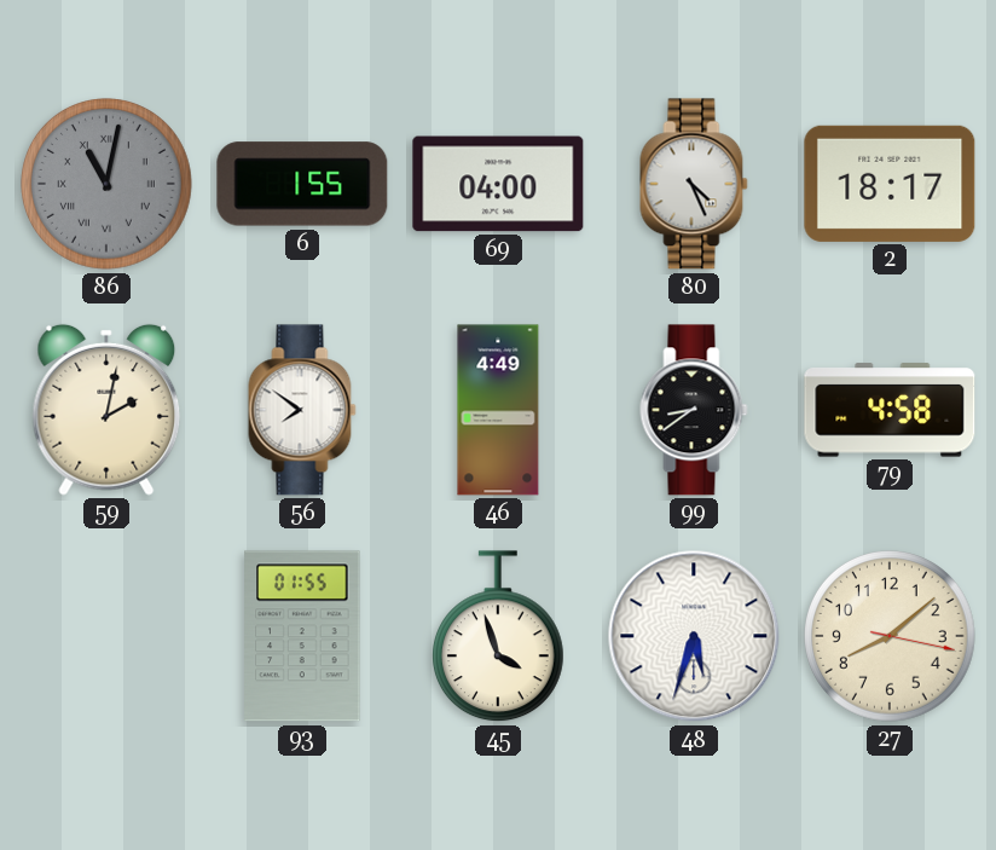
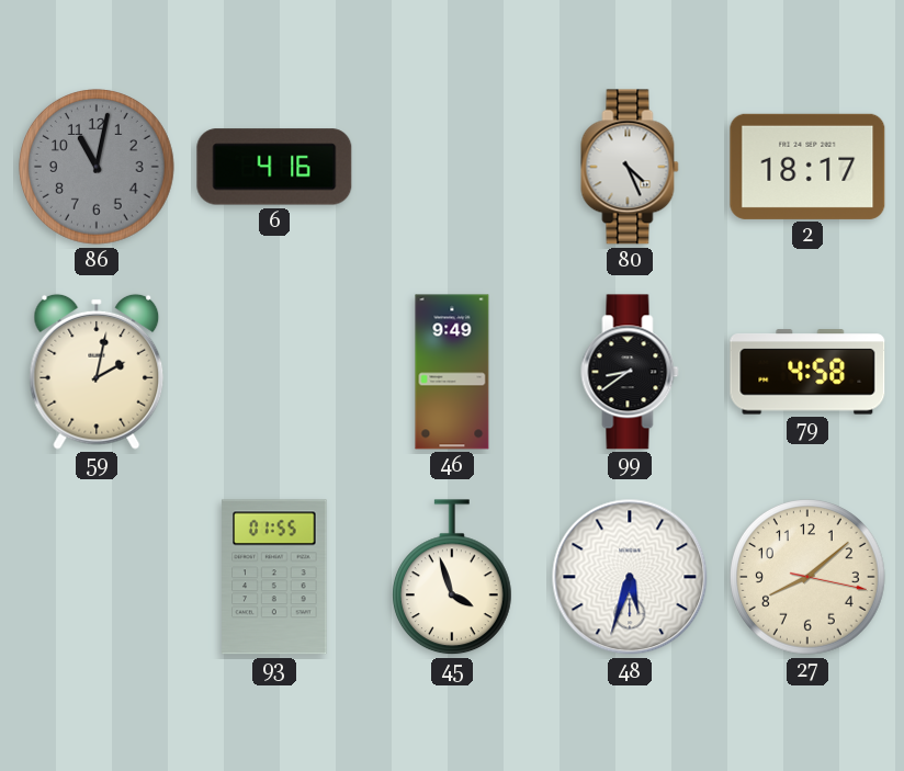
86 numerals: Roman -> Arabic
6: 1:55 -> 4:16
69: 04:00 -> none
56: 7:51 -> none
46: 4:49 -> 9:49
